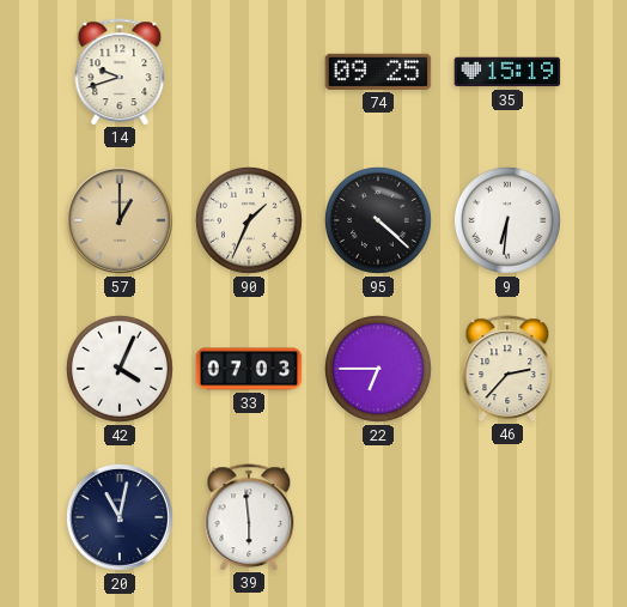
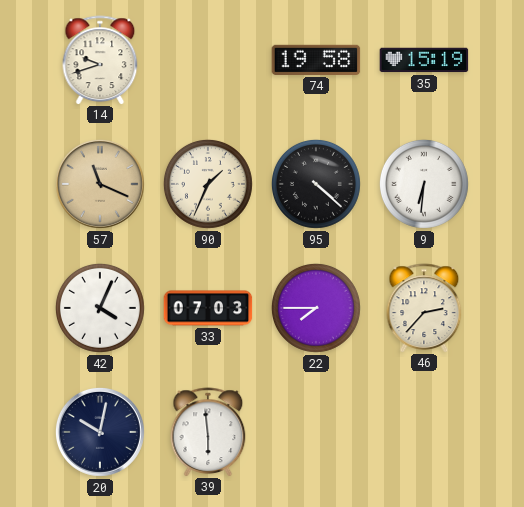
74: 09:25 -> 19:58
57: 1:00 -> 11:19
22: 6:45 -> 7:45
20: 11:02 -> 10:02
